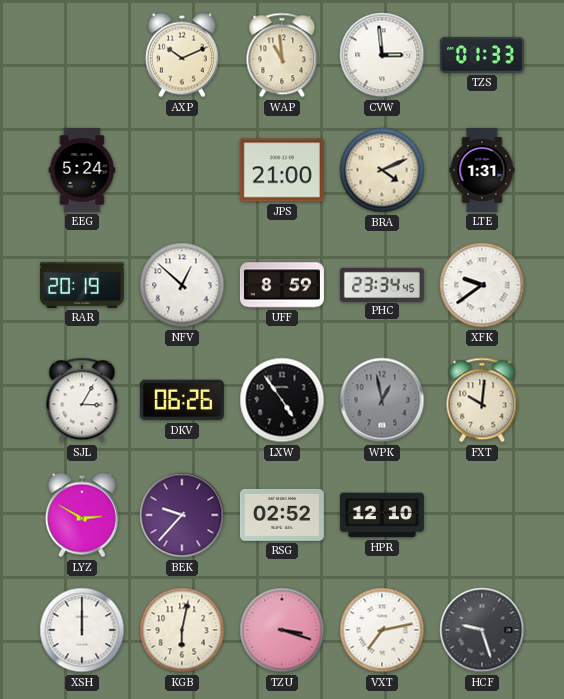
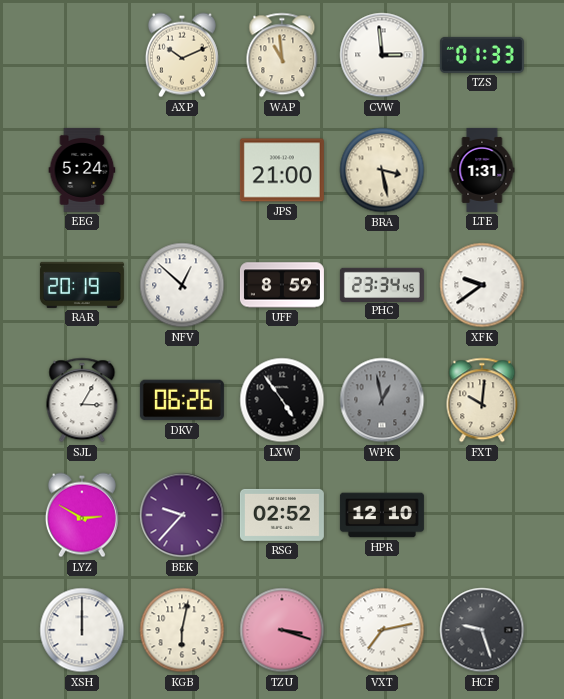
BRA: 4:11 -> 3:28
